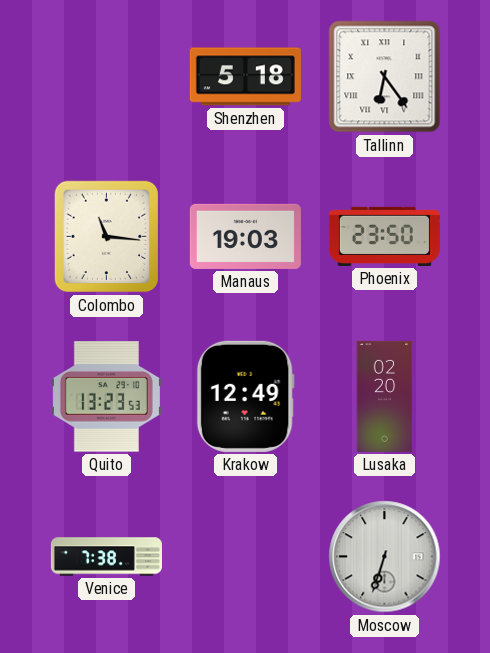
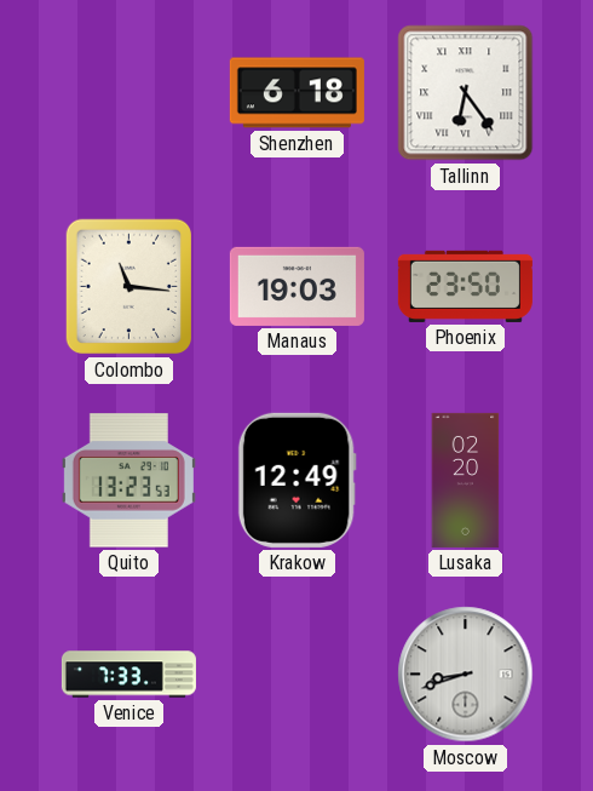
Shenzhen: 5:18 -> 6:18
Venice: 7:38 -> 7:33
Moscow: 6:33 -> 8:42
